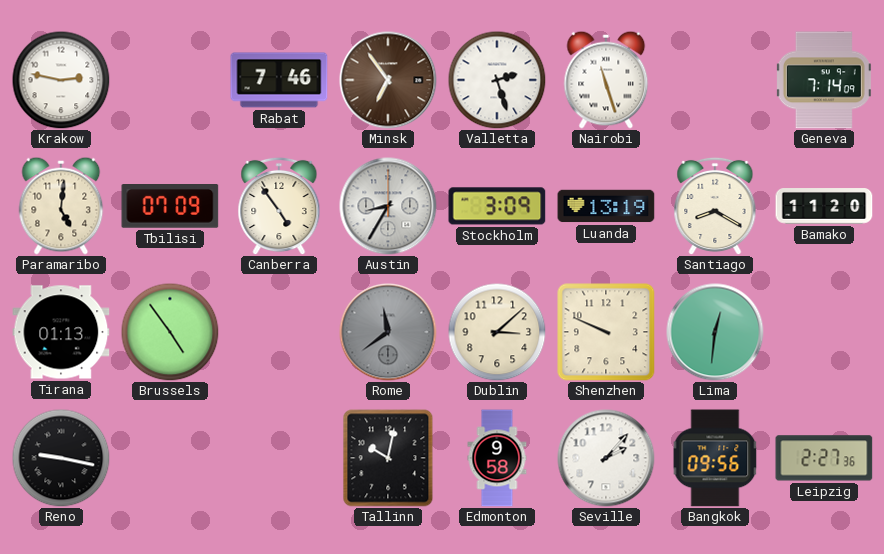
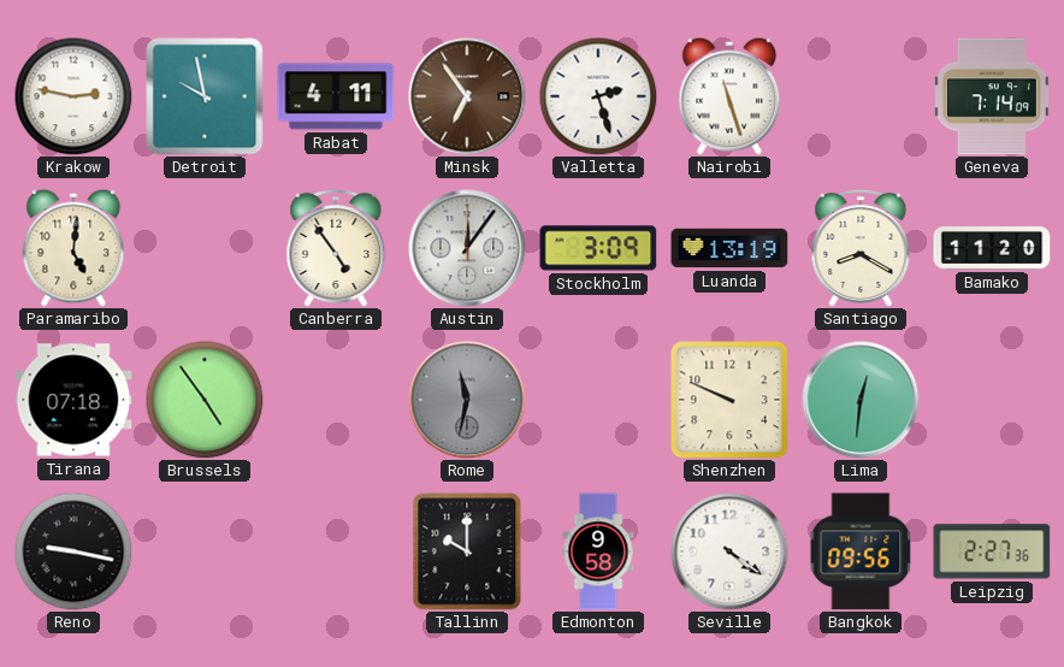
Detroit: none -> 9:58
Rabat: 7:46 -> 4:11
Tbilisi: 07:09 -> none
Austin: 8:35 -> 12:06
Tirana: 01:13 -> 07:18
Rome: 11:39 -> 11:32
Dublin: 3:08 -> none
Tallinn: 10:02 -> 10:00
Seville: 2:07 -> 4:21
